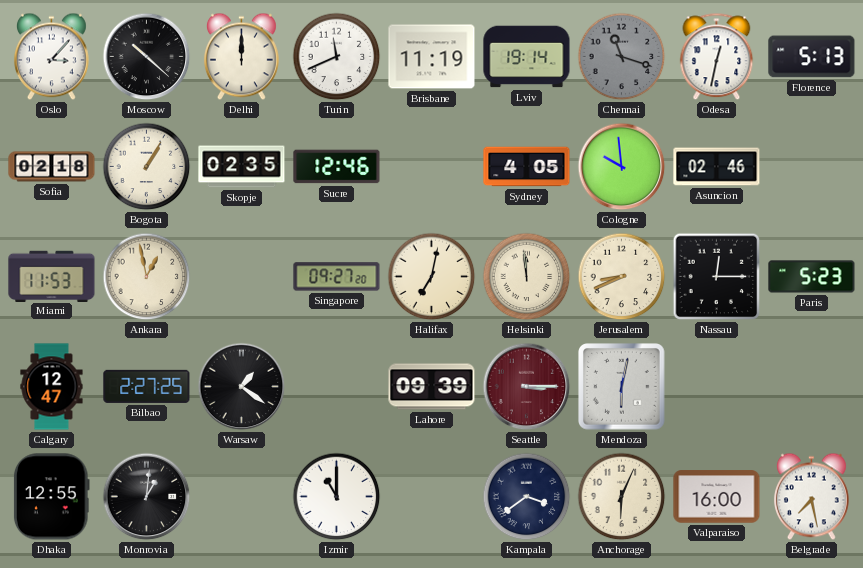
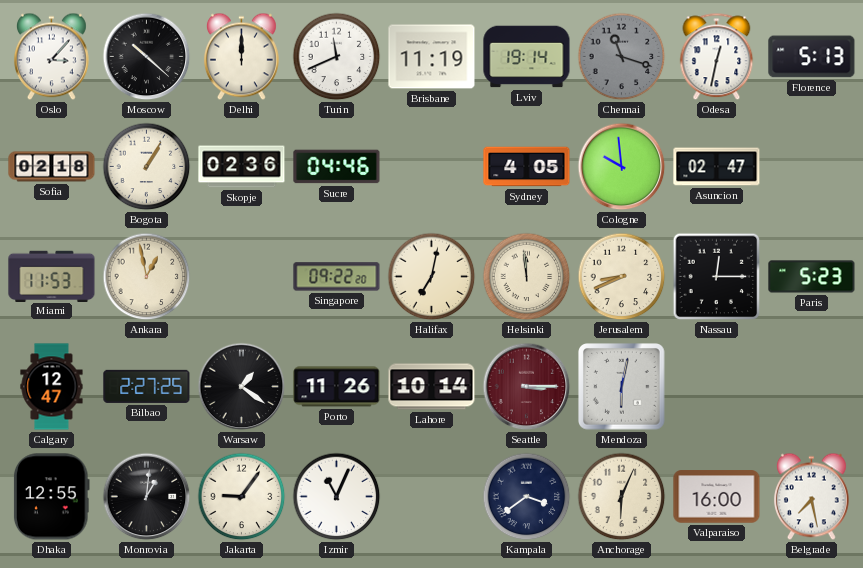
Skopje: 02:35 -> 02:36
Sucre: 12:46 -> 04:46
Asuncion: 02:46 -> 02:47
Singapore: 09:27 -> 09:22
Porto: none -> 11:26
Lahore: 09:39 -> 10:14
Jakarta: none -> 9:06
Izmir: 11:00 -> 11:04
